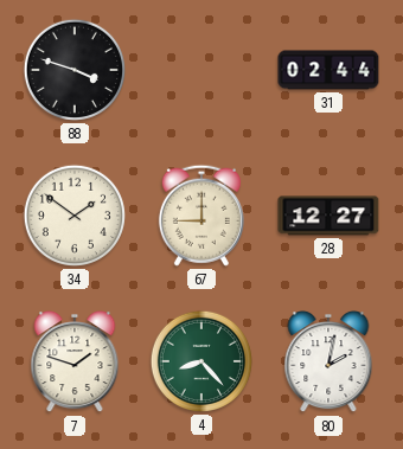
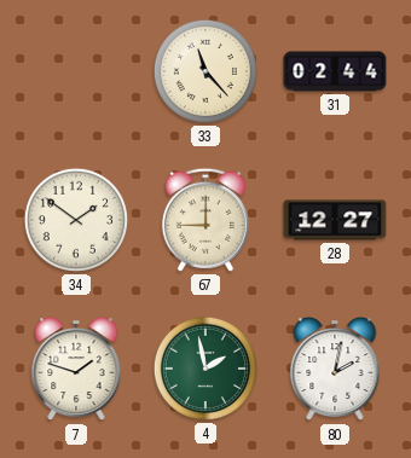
88: 3:48 -> none
33: none -> 11:23
4: 8:23 -> 1:58
